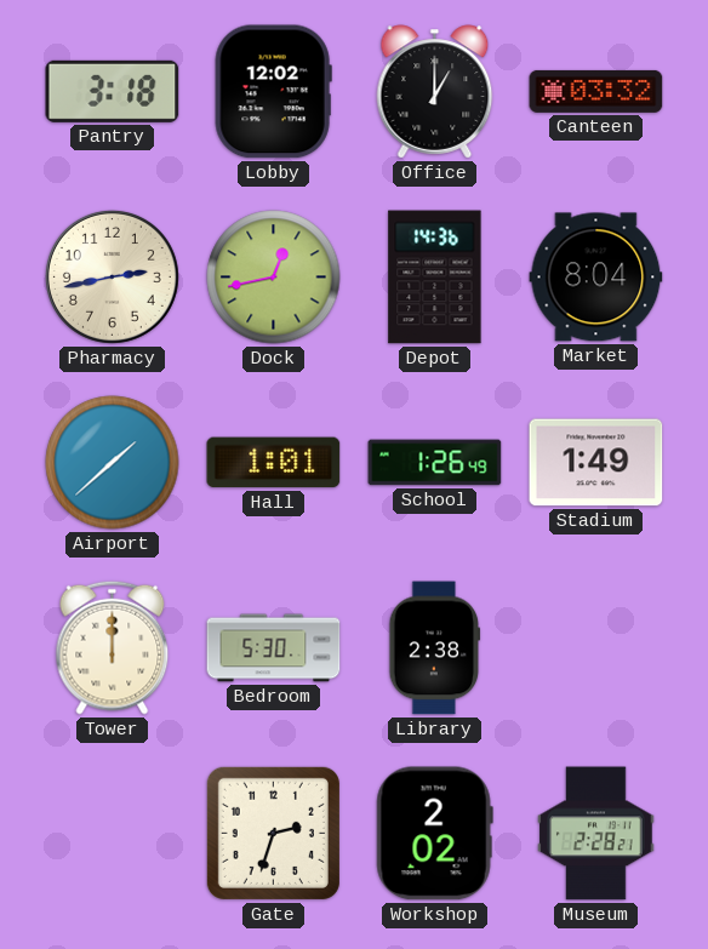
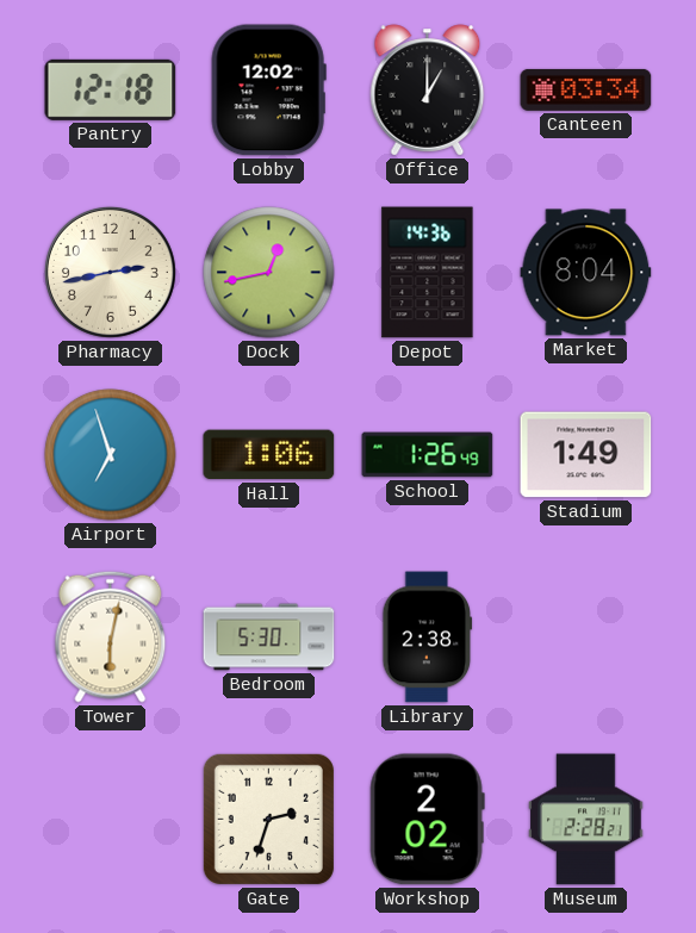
Pantry: 3:18 -> 12:18
Canteen: 03:32 -> 03:34
Airport: 1:38 -> 6:57
Hall: 1:01 -> 1:06
Tower: 12:00 -> 6:02
